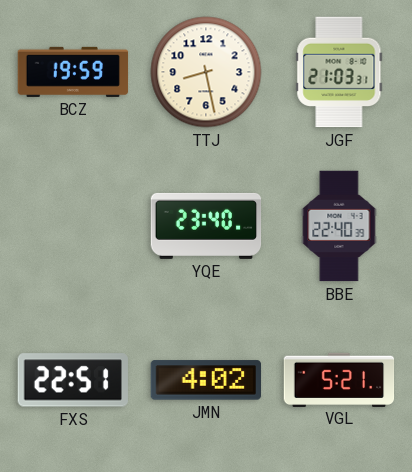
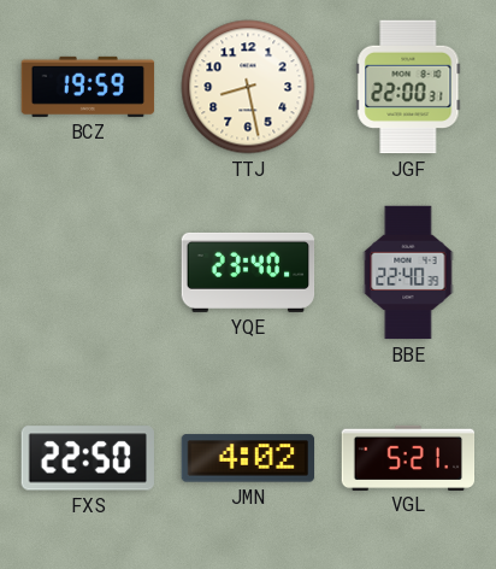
JGF: 21:03 -> 22:00
FXS: 22:51 -> 22:50
